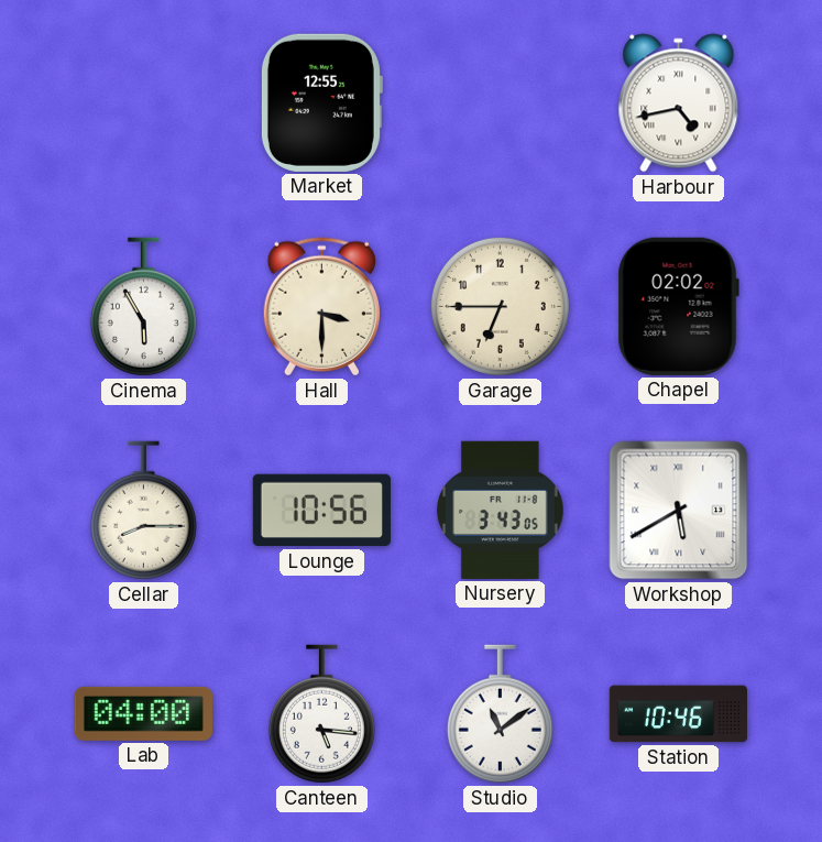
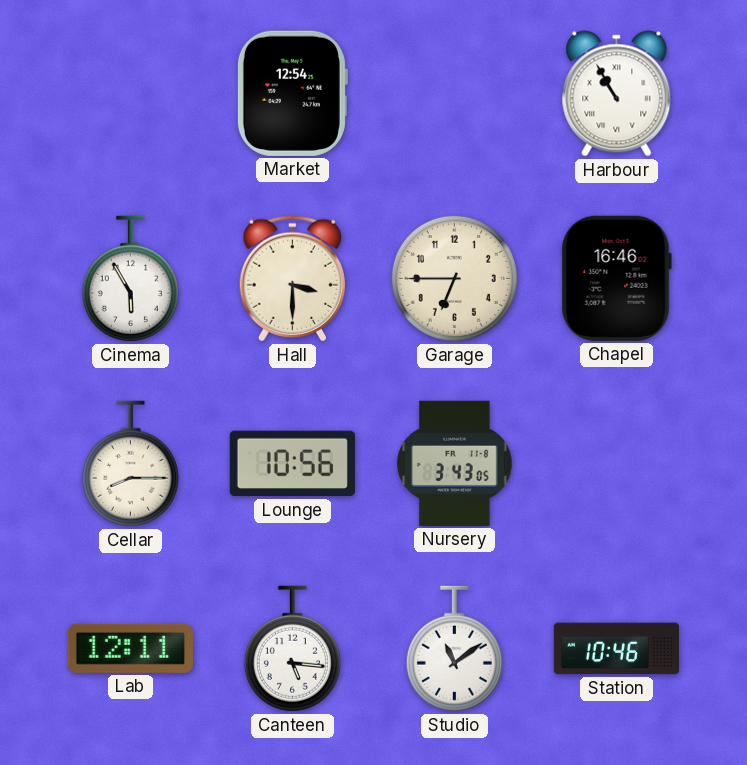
Market: 12:55 -> 12:54
Harbour: 4:43 -> 10:55
Chapel: 02:02 -> 16:46
Workshop: 5:40 -> none
Lab: 04:00 -> 12:11
